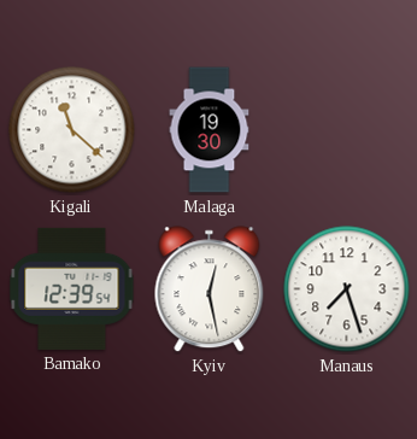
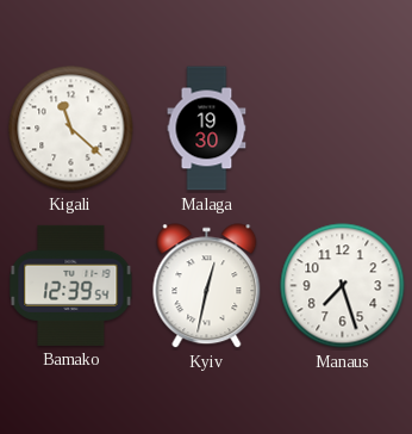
Kyiv: 12:28 -> 12:32
